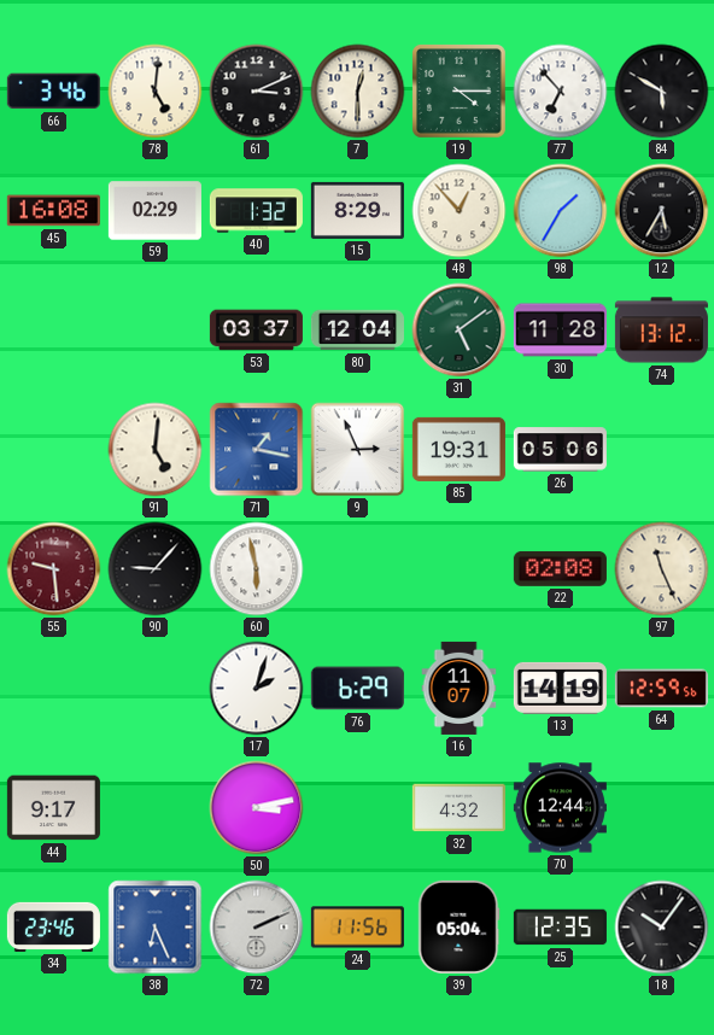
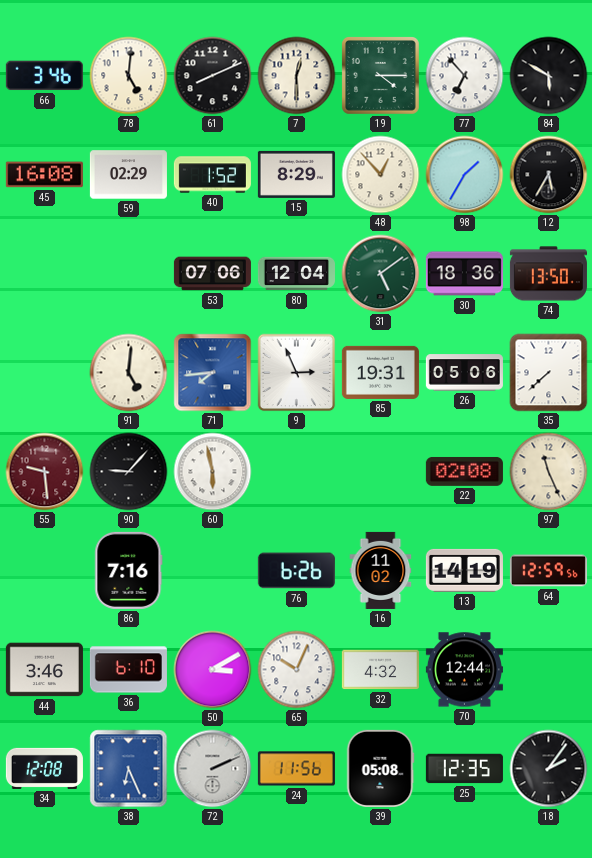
61: 3:11 -> 8:11
40: 1:32 -> 1:52
53: 03:37 -> 07:06
30: 11:28 -> 18:36
74: 13:12 -> 13:50
71: 1:17 -> 7:44
35: none -> 7:38
86: none -> 7:16
17: 2:03 -> none
76: 6:29 -> 6:26
16: 11:07 -> 11:02
44: 9:17 -> 3:46
36: none -> 6:10
50: 3:13 -> 3:10
65: none -> 10:04
34: 23:46 -> 12:08
39: 05:04 -> 05:08
18: 10:06 -> 2:06
